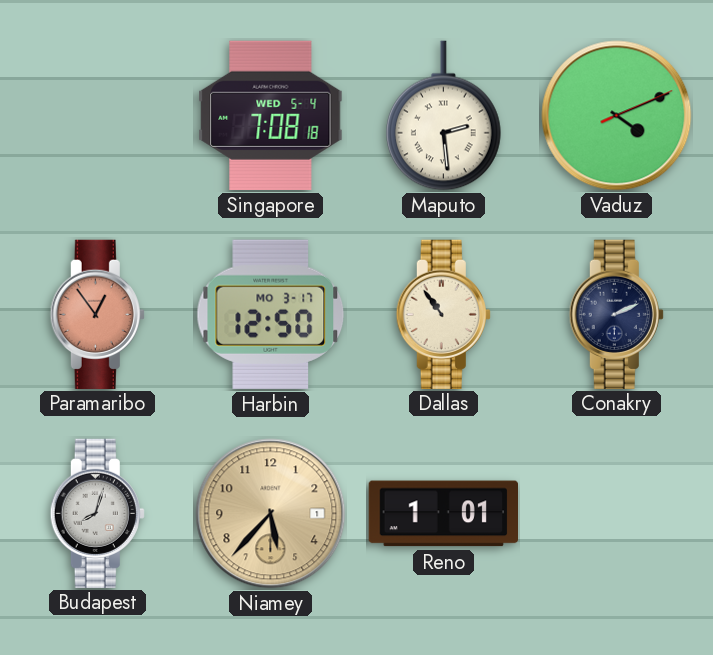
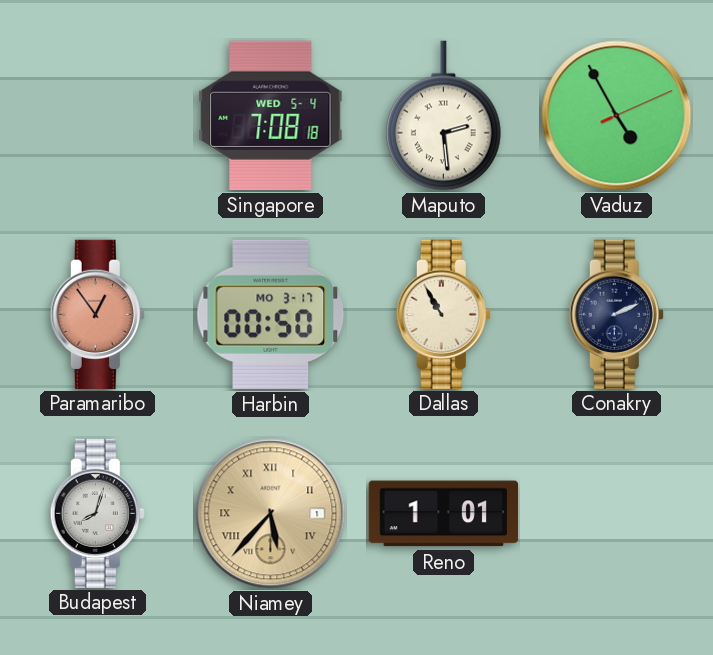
Vaduz: 4:11 -> 4:55
Harbin: 12:50 -> 00:50
Dallas: 10:54 -> 10:55
Niamey numerals: Arabic -> Roman
